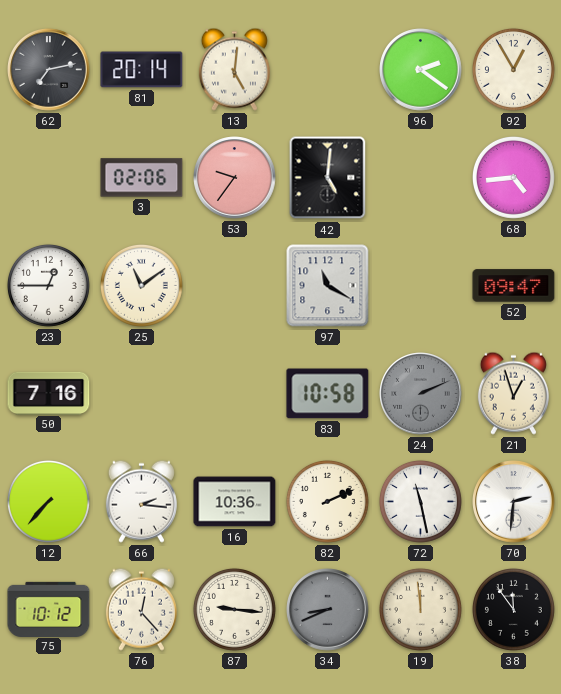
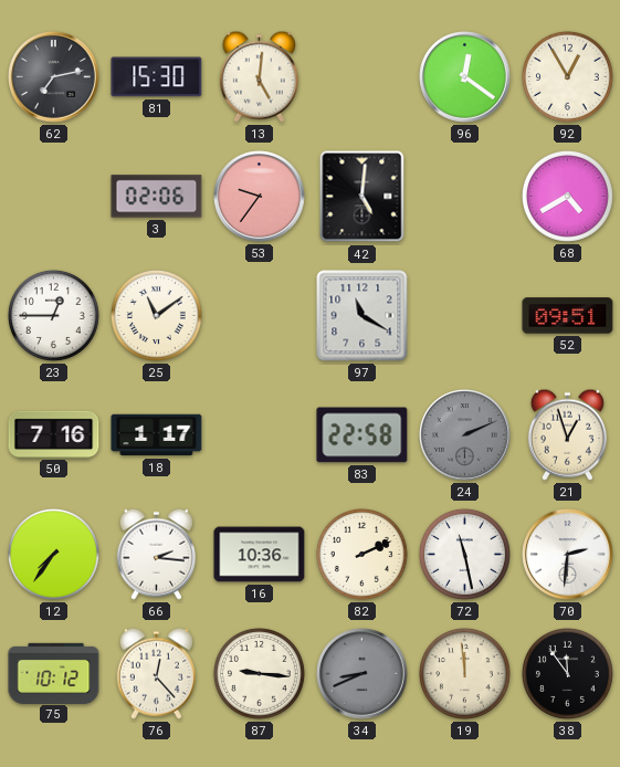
81: 20:14 -> 15:30
96: 2:21 -> 12:21
68: 4:44 -> 4:40
52: 09:47 -> 09:51
18: none -> 1:17
83: 10:58 -> 22:58
12: 7:37 -> 7:36
